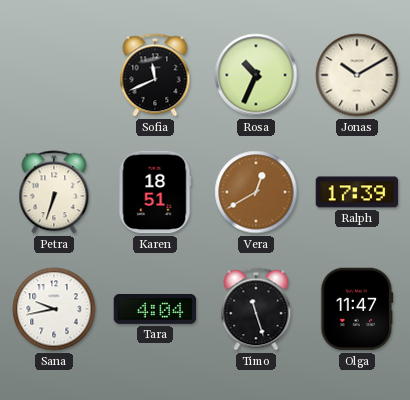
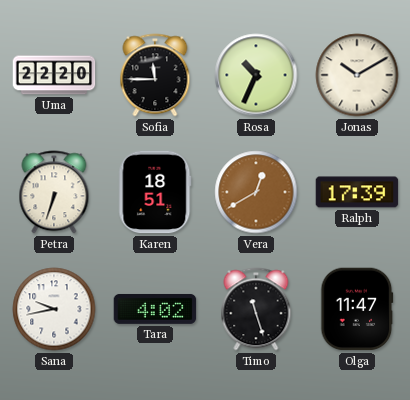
Uma: none -> 22:20
Sofia: 11:41 -> 11:45
Tara: 4:04 -> 4:02
